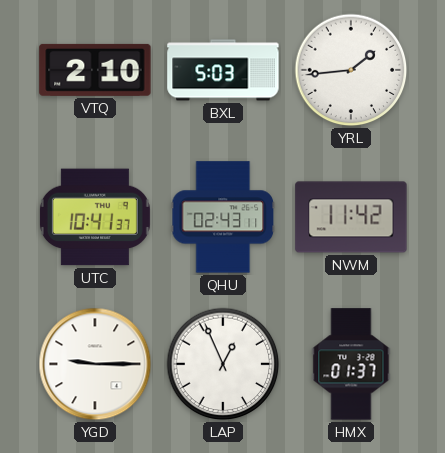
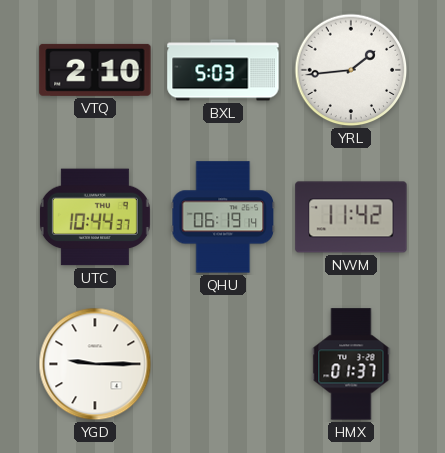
UTC: 10:41 -> 10:44
QHU: 02:43 -> 06:19
LAP: 12:56 -> none
